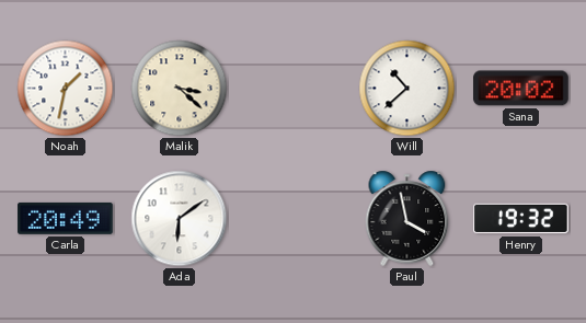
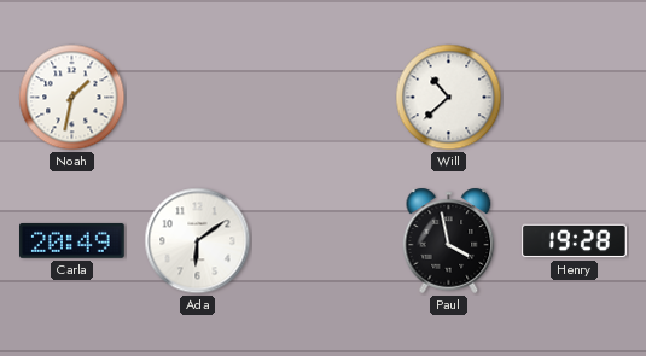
Malik: 3:22 -> none
Sana: 20:02 -> none
Henry: 19:32 -> 19:28
